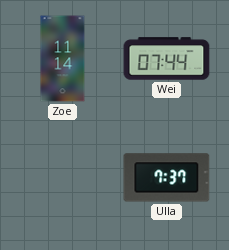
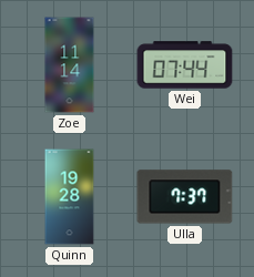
Quinn: none -> 19:28
